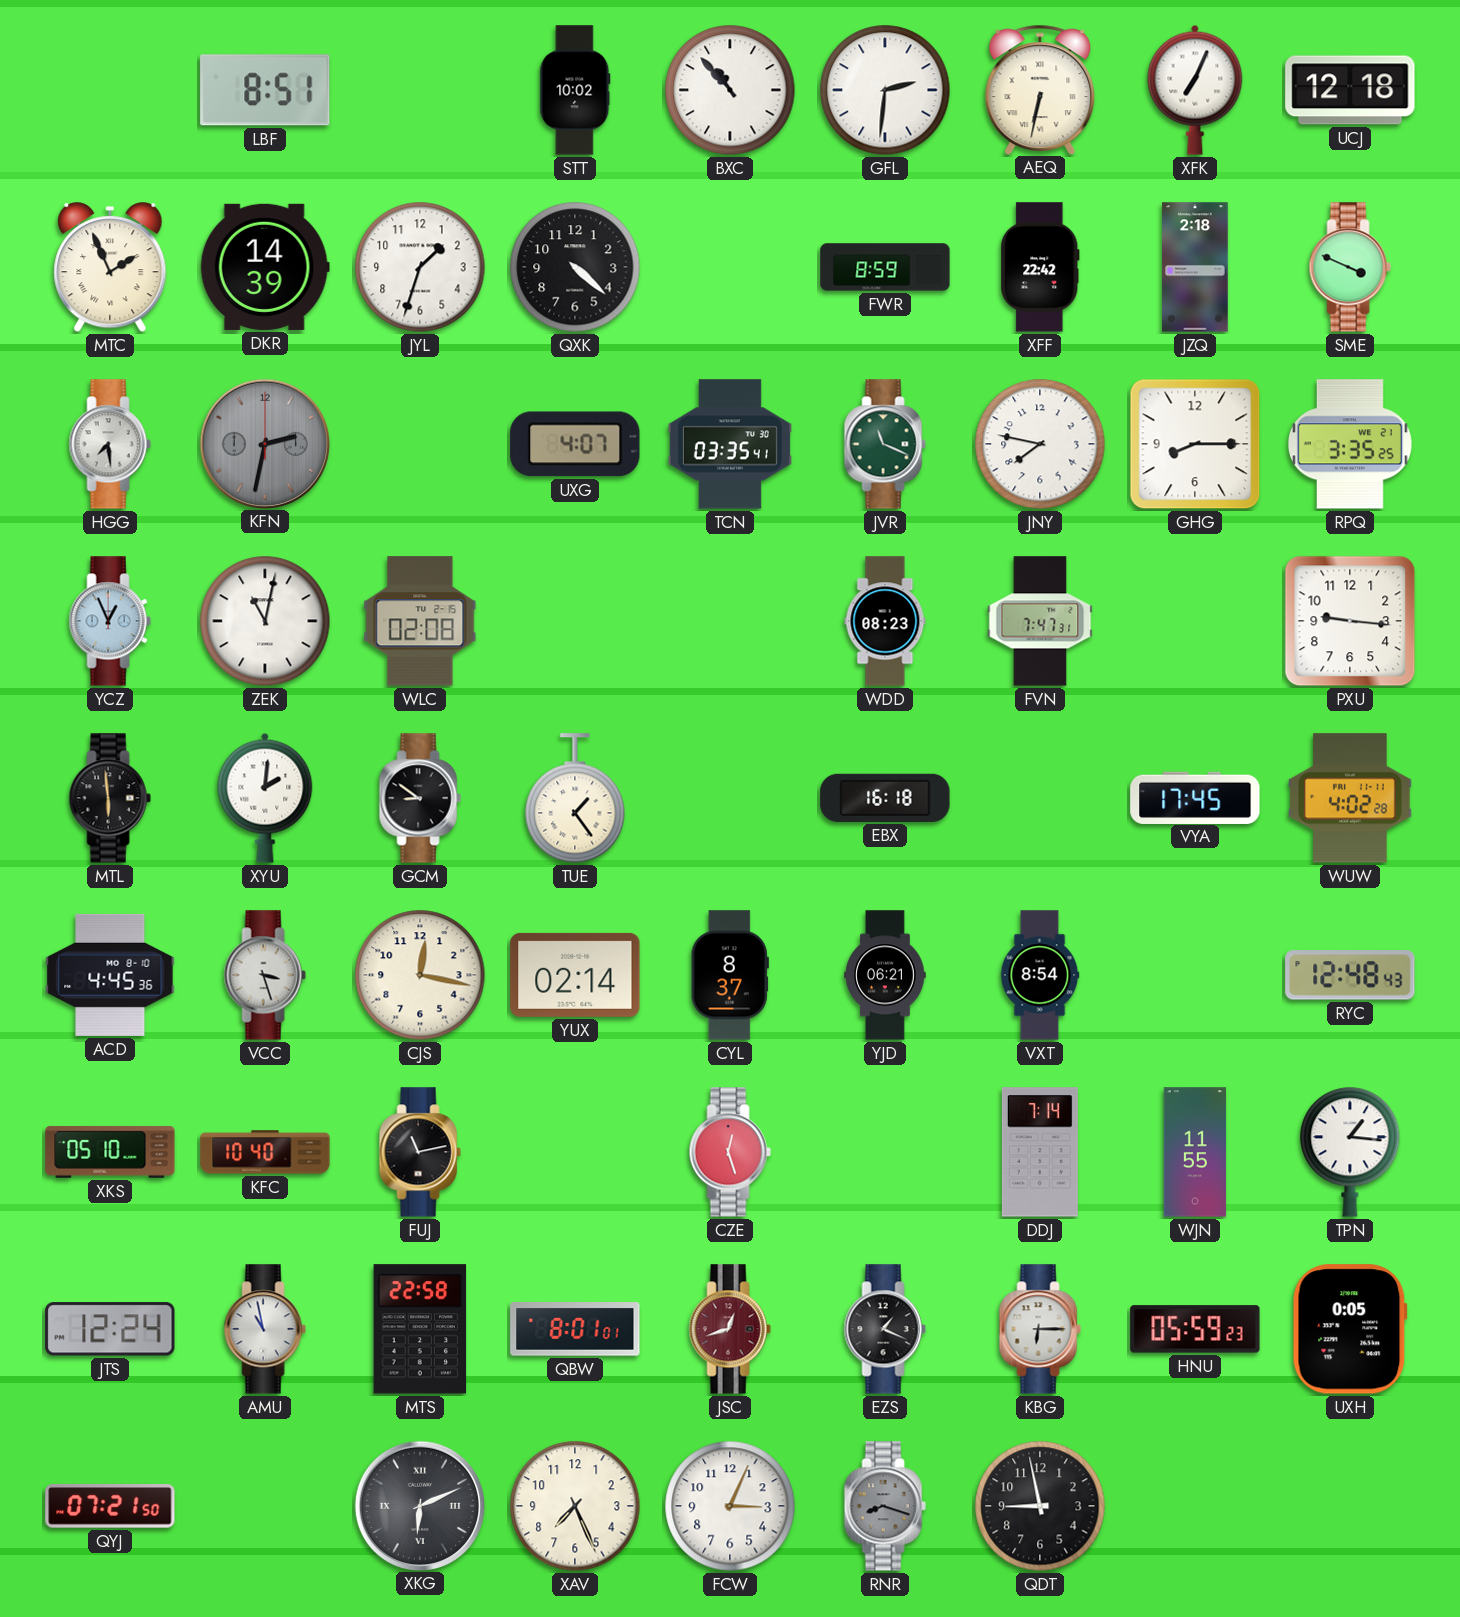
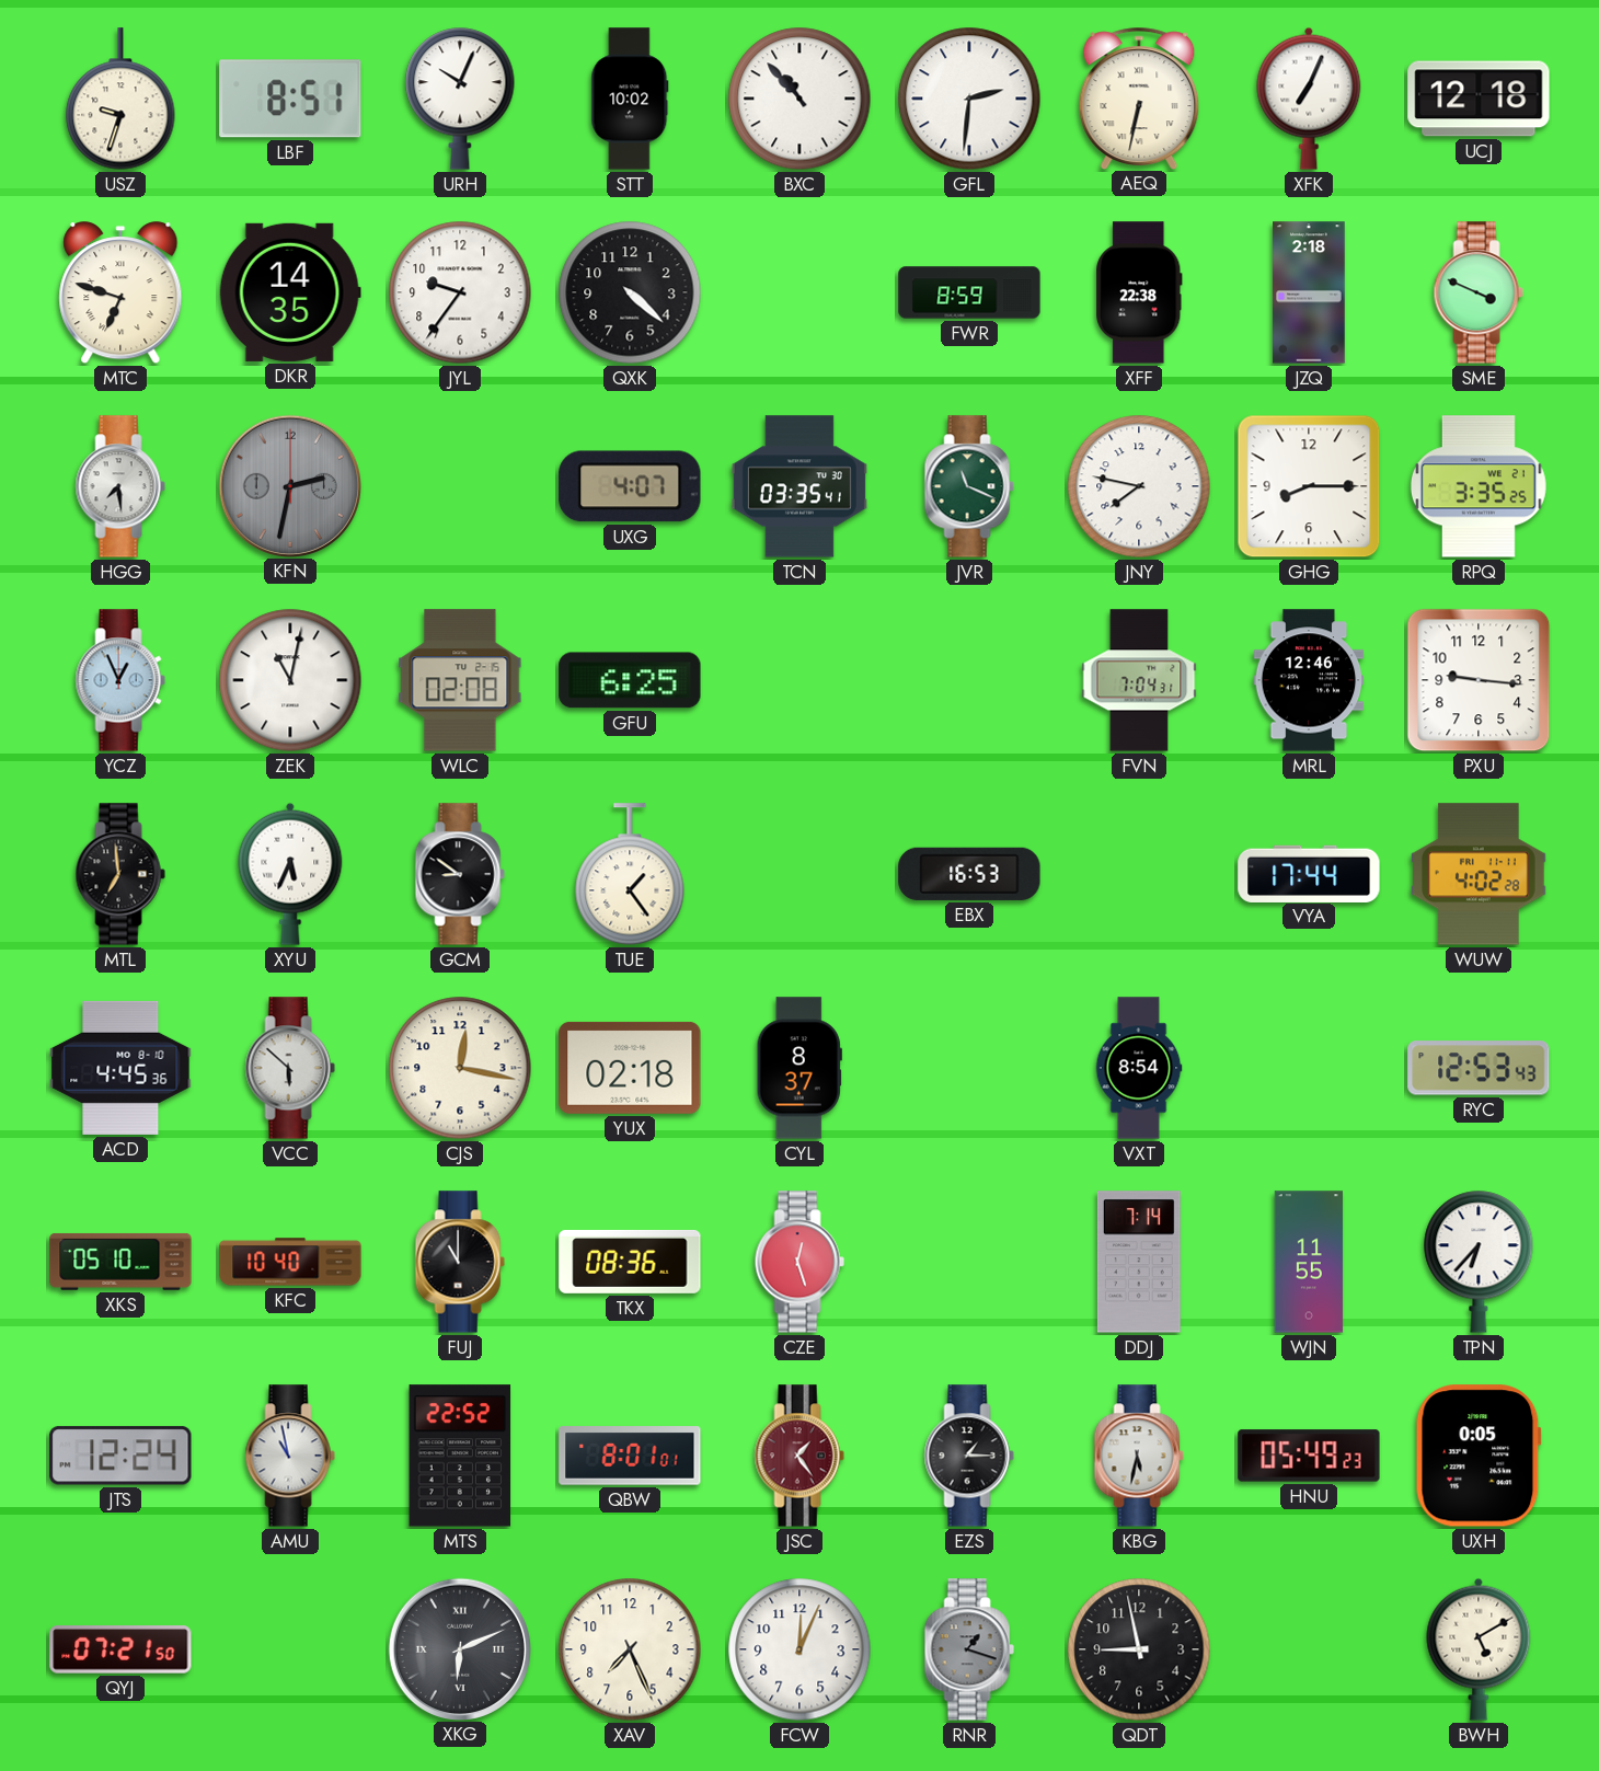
USZ: none -> 9:33
URH: none -> 10:04
MTC: 1:56 -> 6:48
DKR: 14:39 -> 14:35
JYL: 1:33 -> 9:36
XFF: 22:42 -> 22:38
GFU: none -> 6:25
WDD: 08:23 -> none
FVN: 7:47 -> 7:04
MRL: none -> 12:46
MTL: 5:59 -> 6:59
XYU: 2:01 -> 5:34
EBX: 16:18 -> 16:53
VYA: 17:45 -> 17:44
VCC: 3:27 -> 5:52
YUX: 02:14 -> 02:18
YJD: 06:21 -> none
RYC: 12:48 -> 12:53
FUJ: 11:13 -> 11:00
TKX: none -> 08:36
TPN: 1:16 -> 6:37
MTS: 22:58 -> 22:52
JSC: 12:42 -> 1:24
EZS: 1:19 -> 1:15
KBG: 6:15 -> 5:32
HNU: 05:59 -> 05:49
FCW: 3:04 -> 12:04
RNR: 8:18 -> 1:18
BWH: none -> 5:10
